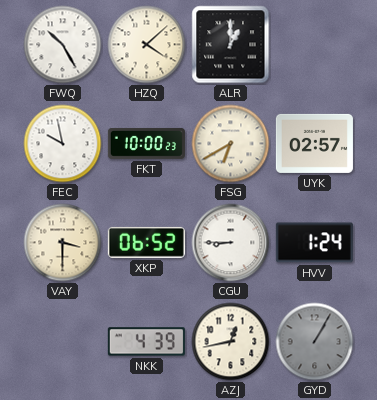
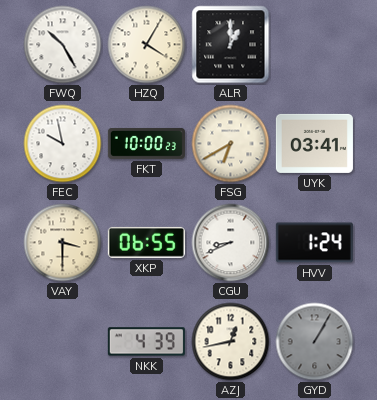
HZQ: 4:08 -> 4:05
UYK: 02:57 -> 03:41
XKP: 06:52 -> 06:55
CGU: 8:45 -> 8:41
